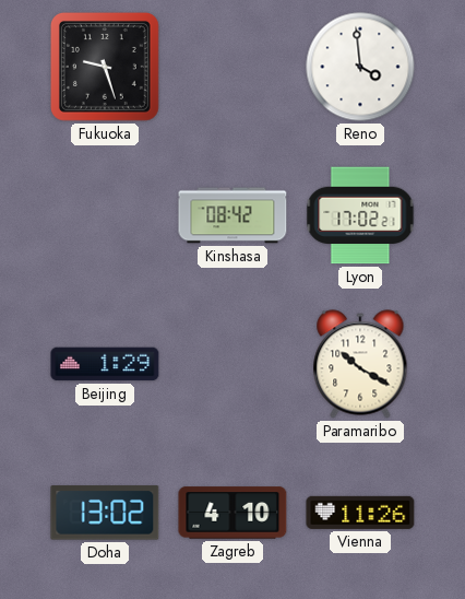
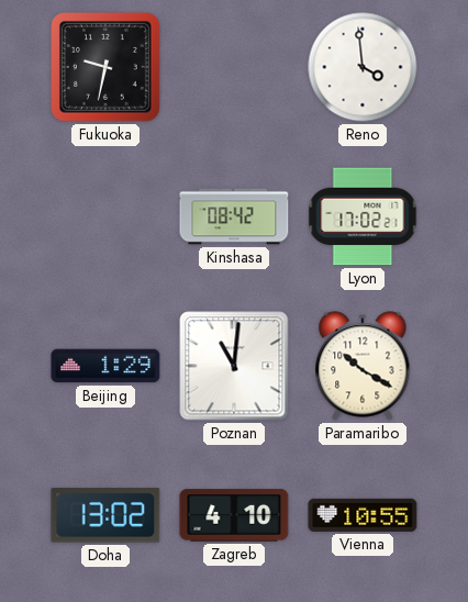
Fukuoka: 9:27 -> 9:32
Poznan: none -> 11:01
Vienna: 11:26 -> 10:55
